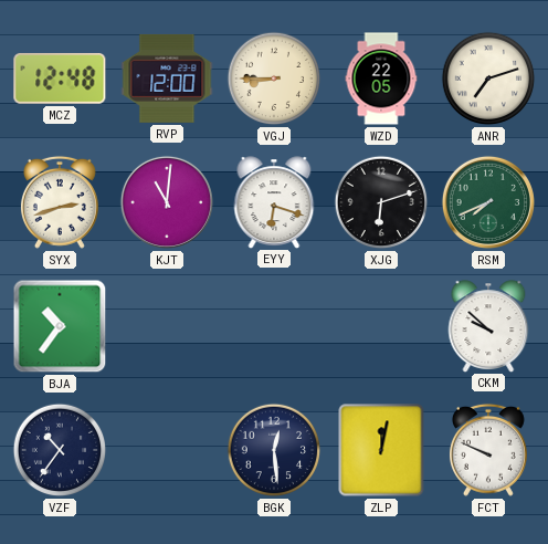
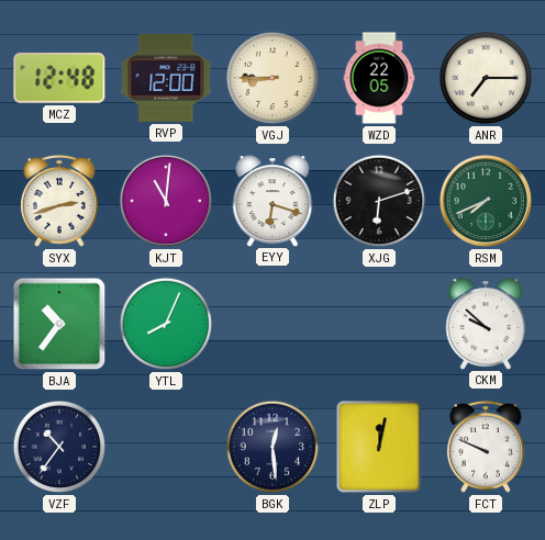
ANR: 7:12 -> 7:15
YTL: none -> 8:04
